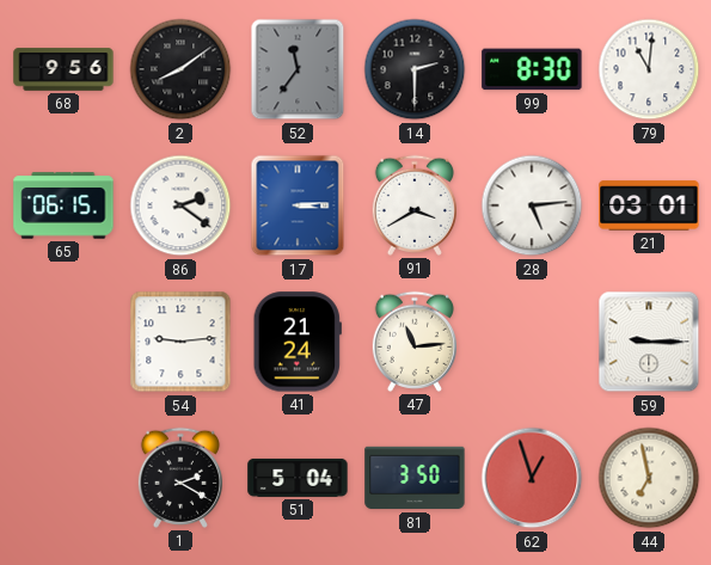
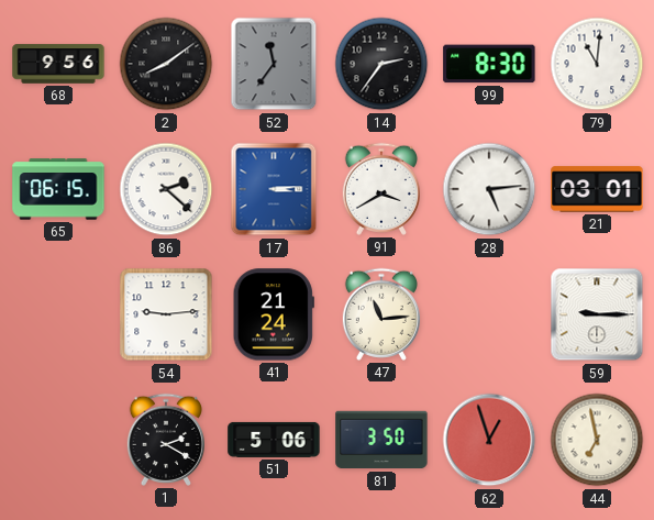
14: 2:30 -> 2:36
86: 2:21 -> 2:22
51: 5:04 -> 5:06
